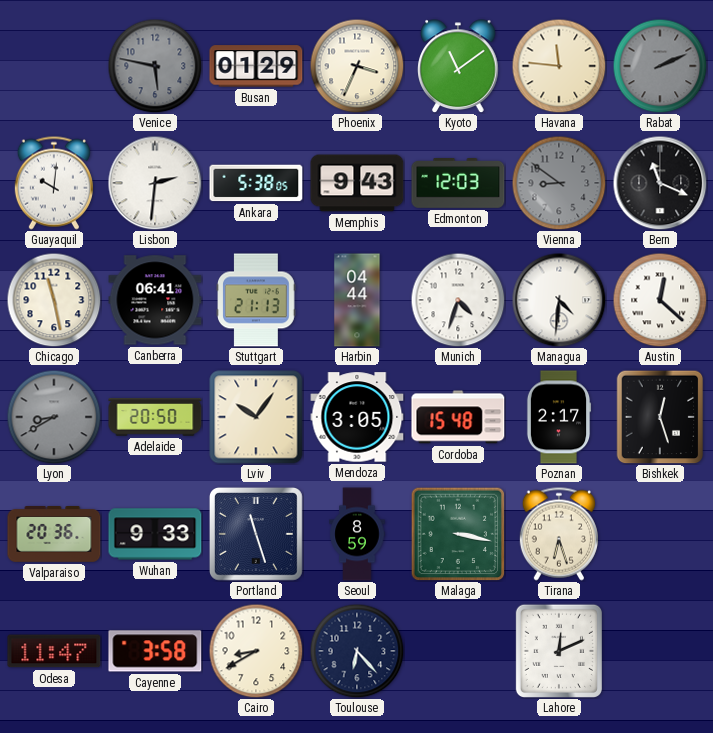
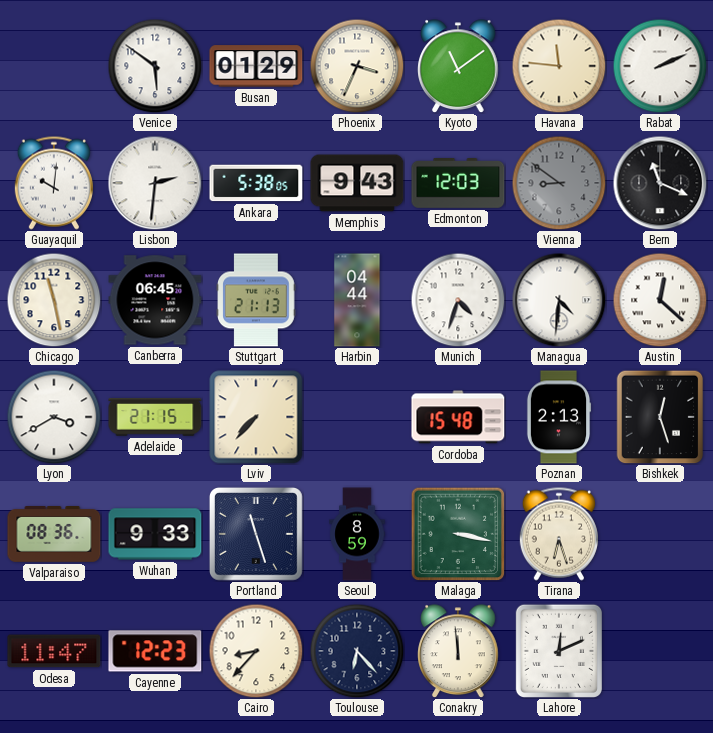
Venice: 5:47 -> 5:51
Venice dial: grey -> white
Rabat dial: grey -> white
Canberra: 06:41 -> 06:45
Lyon: 8:40 -> 3:40
Lyon dial: grey -> white
Adelaide: 20:50 -> 21:15
Lviv: 10:06 -> 7:37
Mendoza: 3:05 -> none
Poznan: 2:17 -> 2:13
Valparaiso: 20:36 -> 08:36
Cayenne: 3:58 -> 12:23
Cairo: 8:40 -> 8:37
Conakry: none -> 11:59
